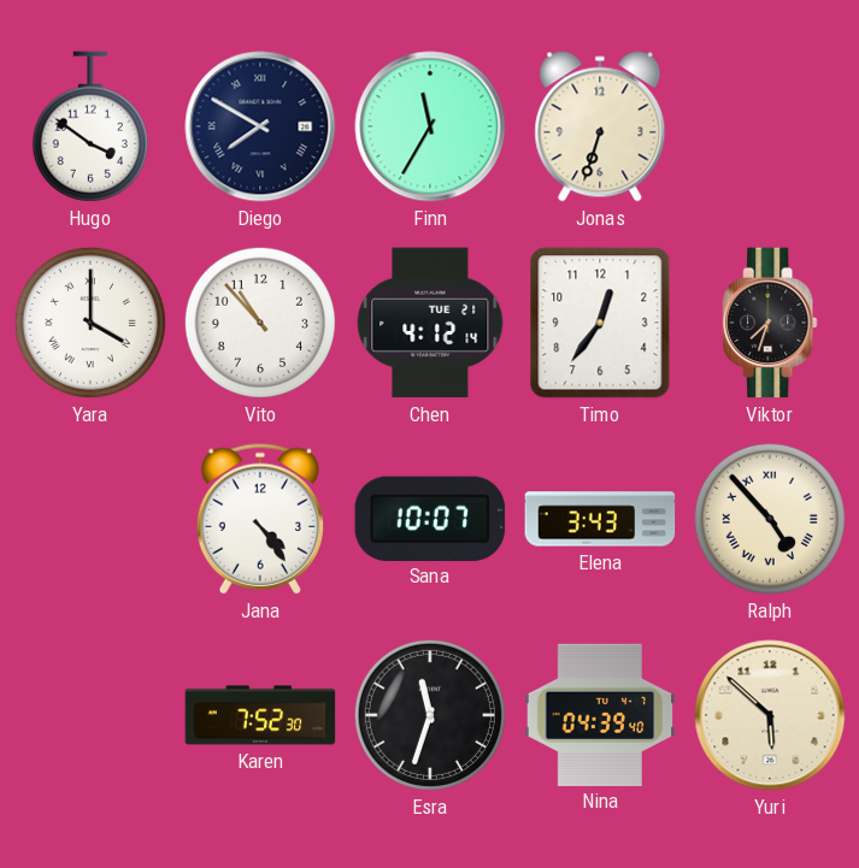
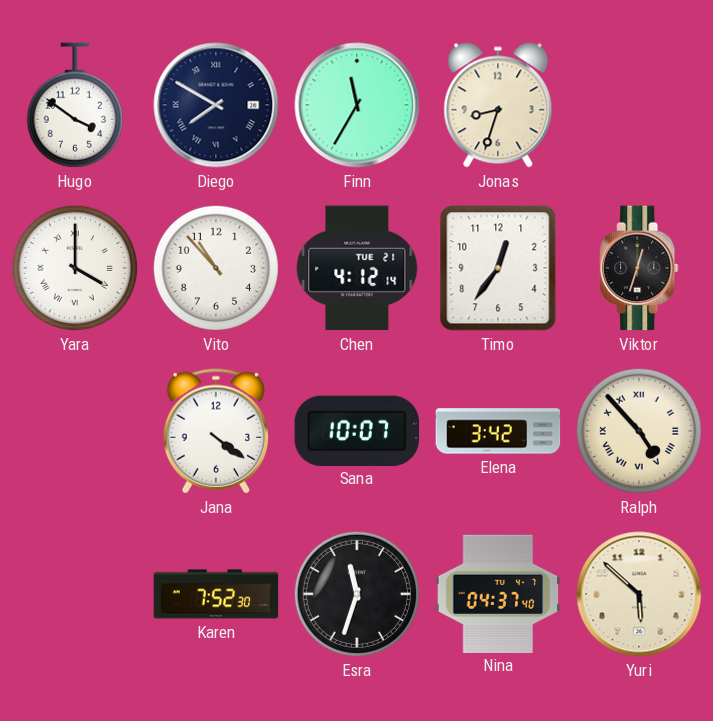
Jonas: 6:33 -> 8:33
Viktor: 7:33 -> 12:33
Jana: 4:24 -> 4:21
Elena: 3:43 -> 3:42
Nina: 04:39 -> 04:37
